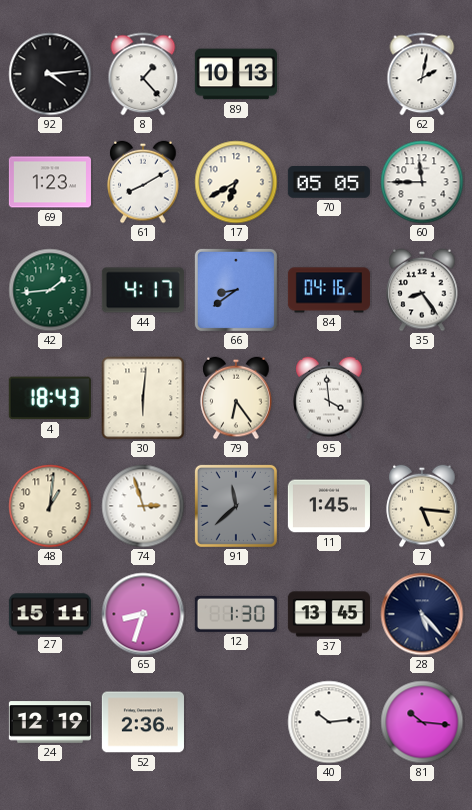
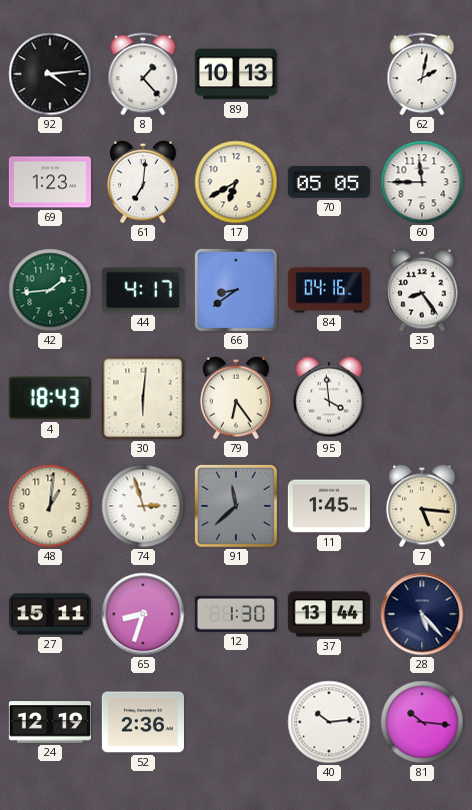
61: 8:10 -> 7:01
37: 13:45 -> 13:44
